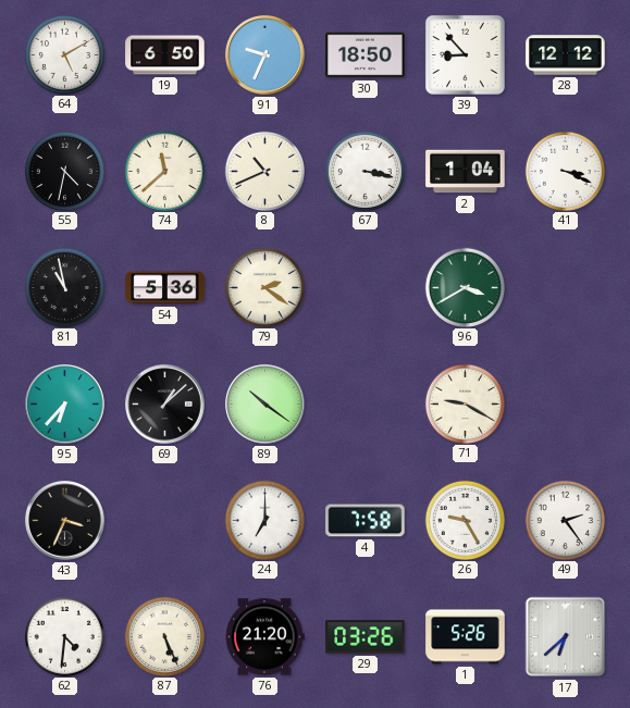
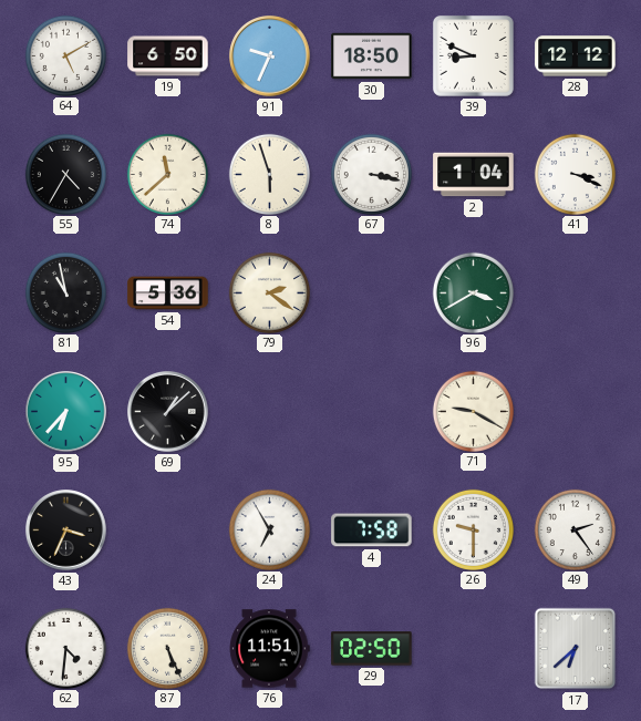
39: 8:53 -> 8:49
55: 4:32 -> 4:35
8: 10:41 -> 5:57
89: 10:21 -> none
24: 7:00 -> 6:55
26: 9:25 -> 9:30
76: 21:20 -> 11:51
29: 03:26 -> 02:50
1: 5:26 -> none
